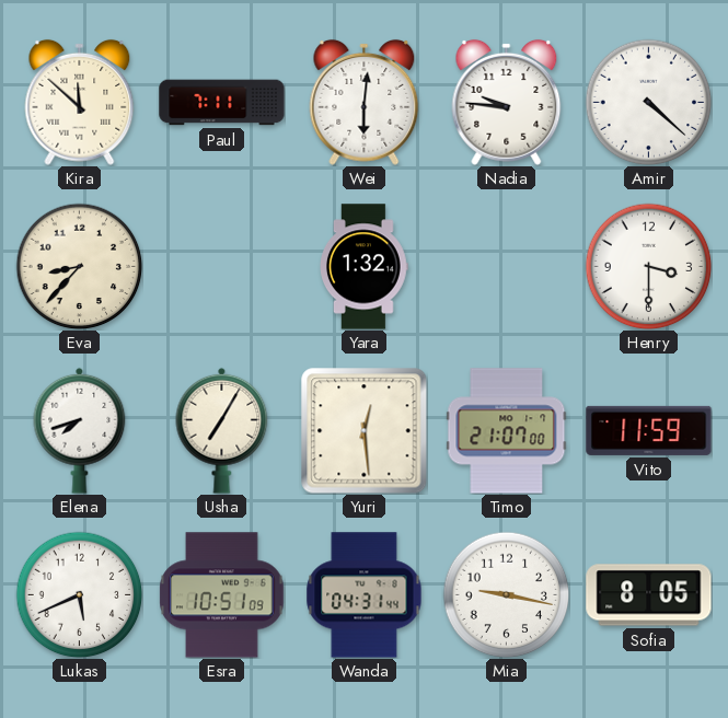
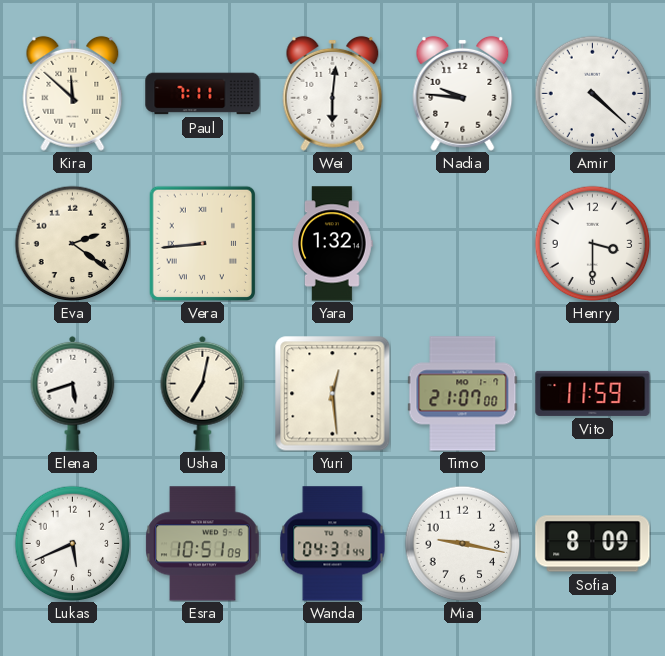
Eva: 8:37 -> 2:21
Vera: none -> 8:44
Elena: 7:42 -> 5:42
Usha: 7:05 -> 7:02
Sofia: 8:05 -> 8:09
